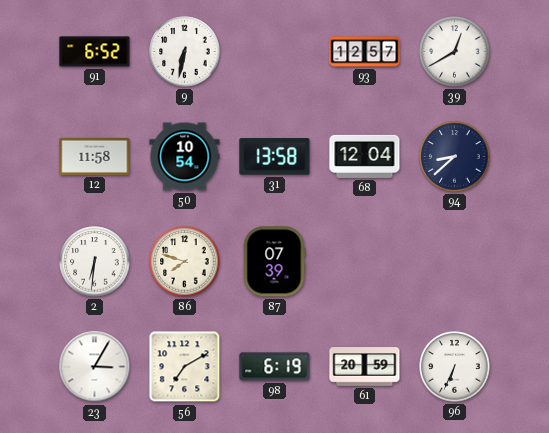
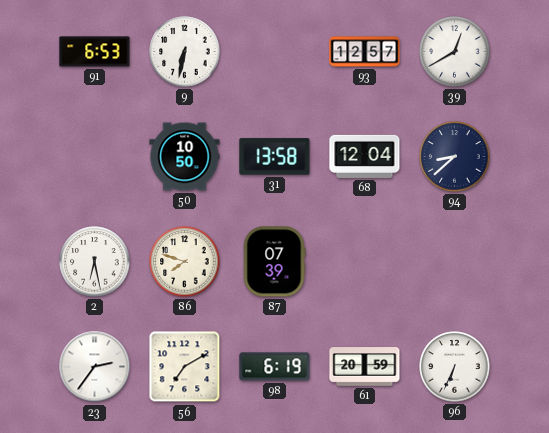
91: 6:52 -> 6:53
12: 11:58 -> none
50: 10:54 -> 10:50
2: 6:31 -> 6:28
23: 3:05 -> 2:36
